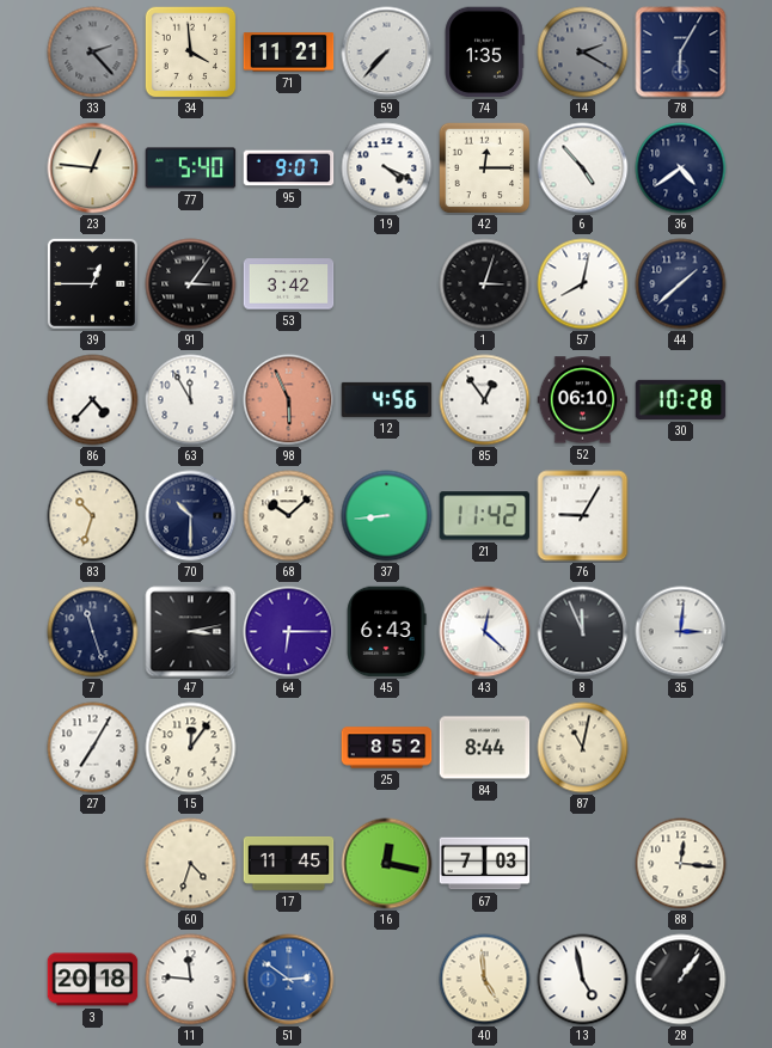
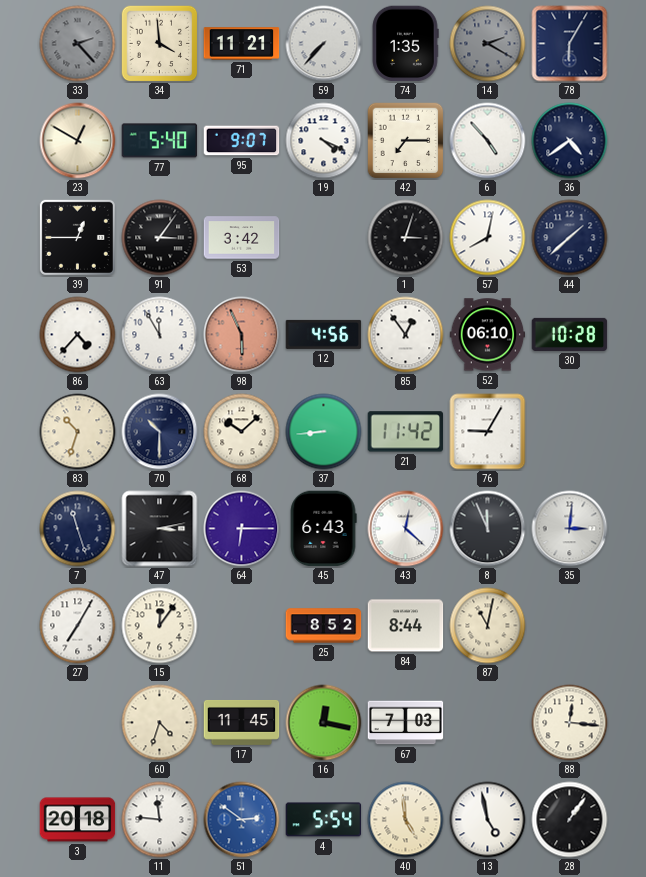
23: 12:46 -> 12:50
42: 12:15 -> 7:15
4: none -> 5:54
